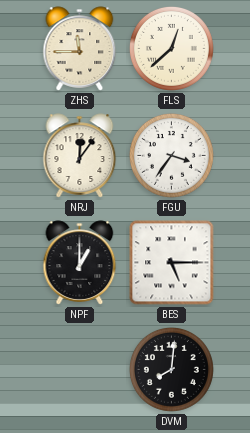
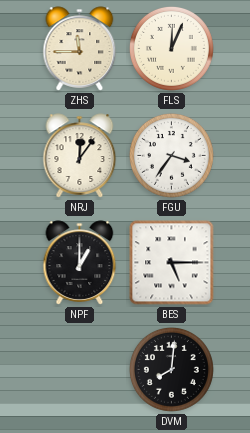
FLS: 12:38 -> 12:04
